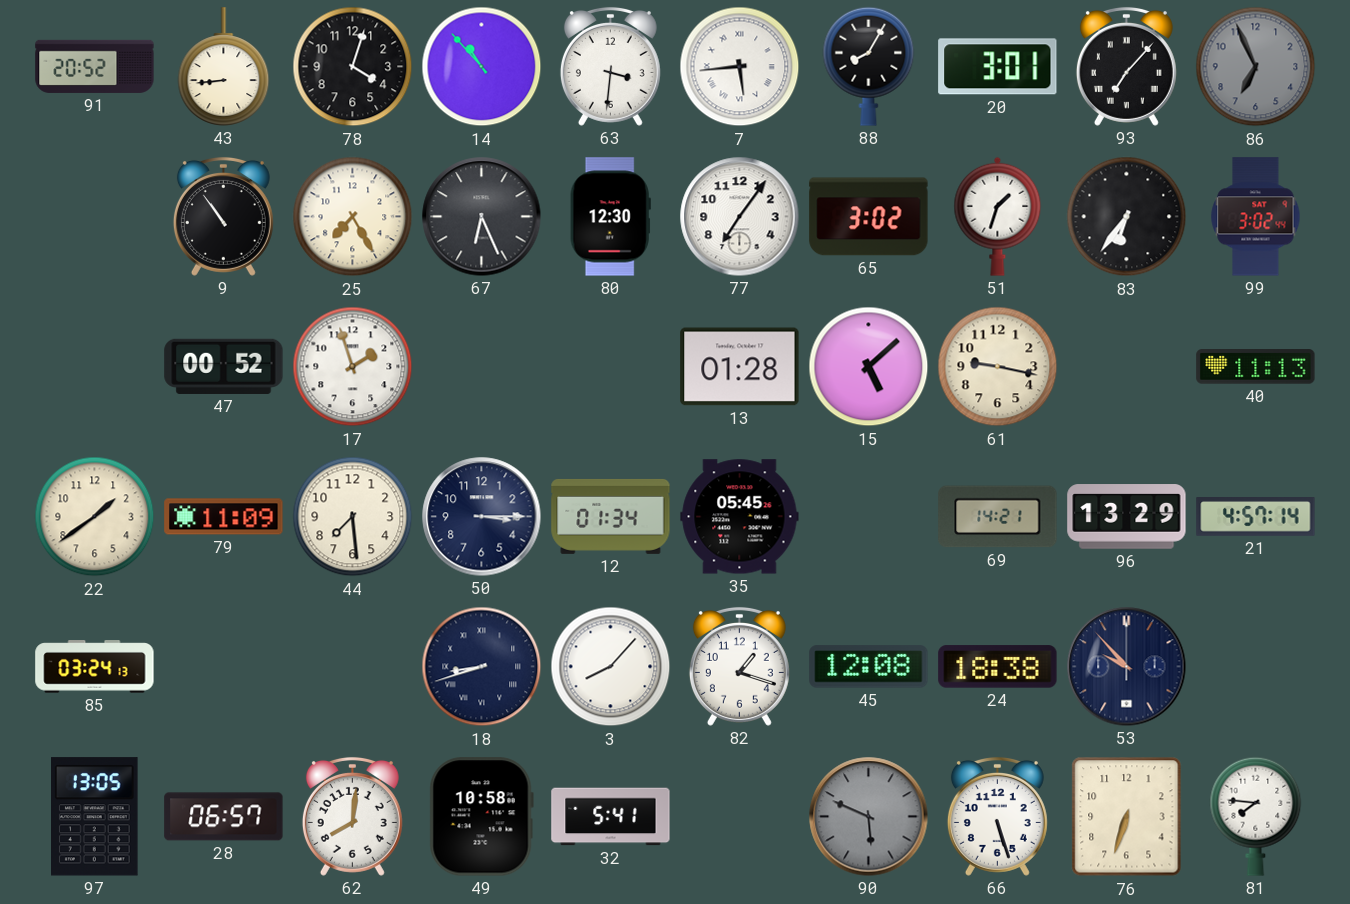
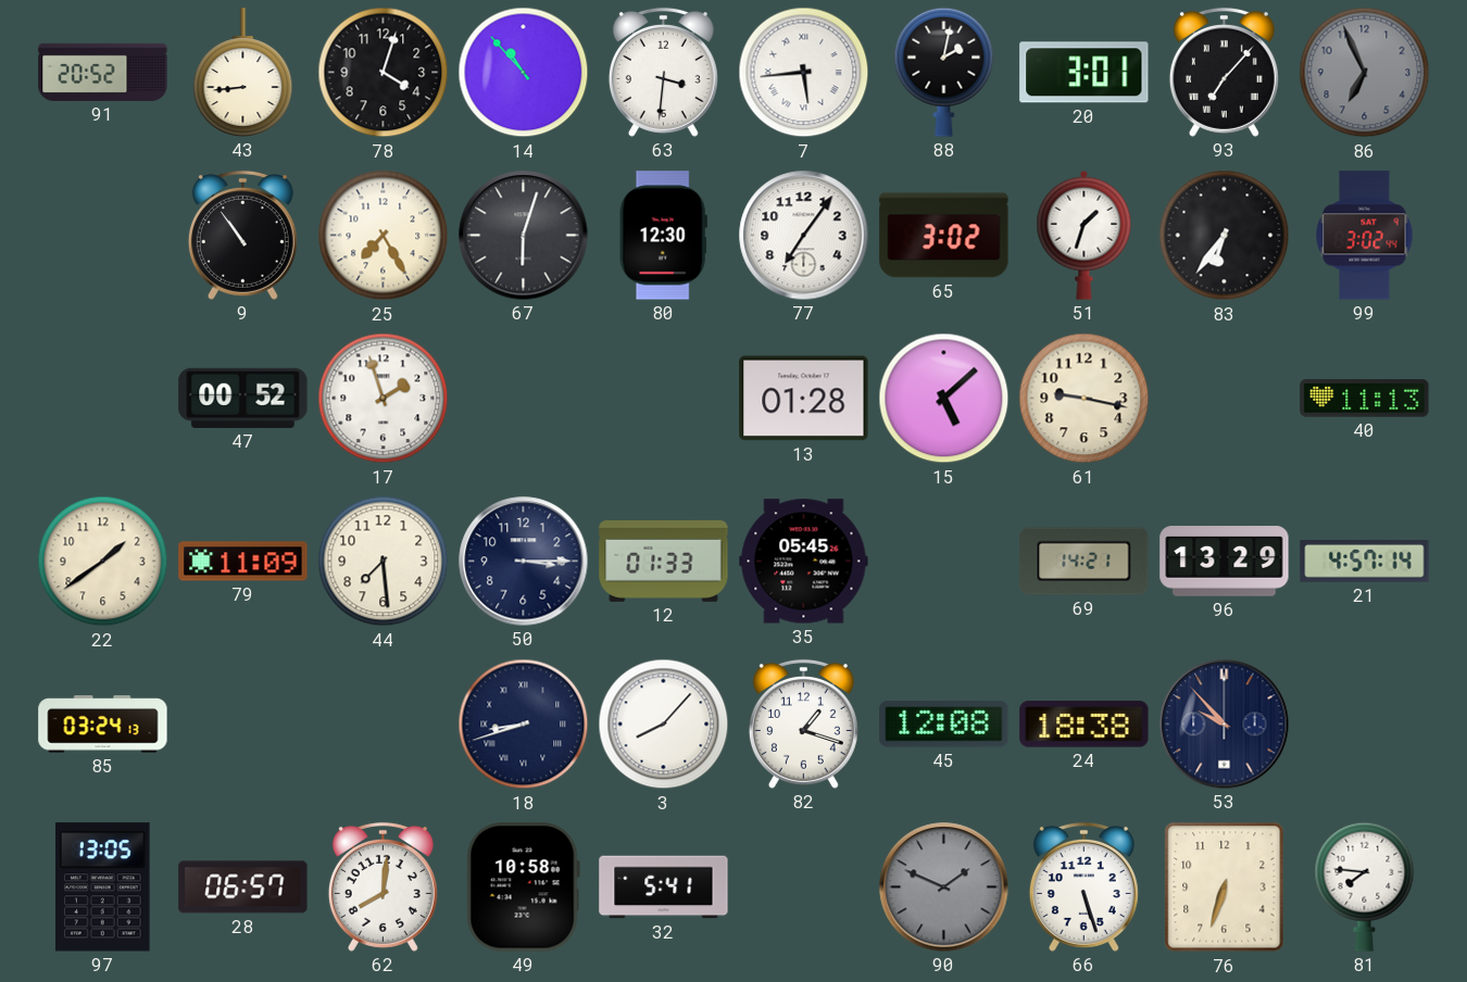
88: 8:05 -> 2:02
67: 6:26 -> 6:03
12: 01:34 -> 01:33
90: 5:49 -> 1:49
